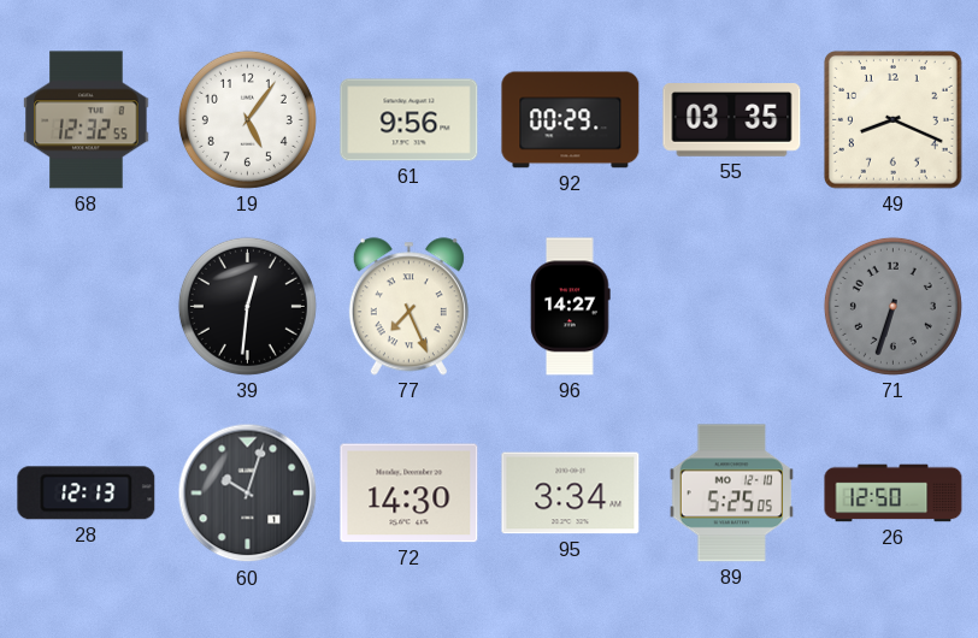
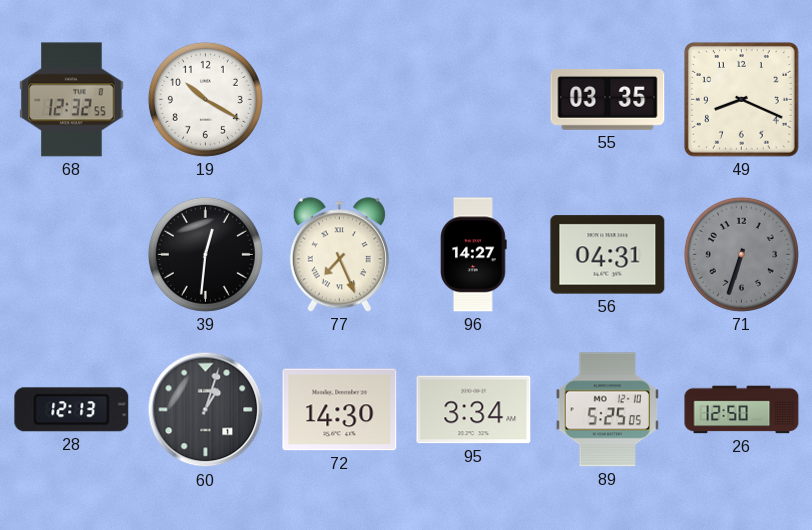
19: 5:06 -> 10:20
61: 9:56 -> none
92: 00:29 -> none
56: none -> 04:31
60: 10:03 -> 1:03
